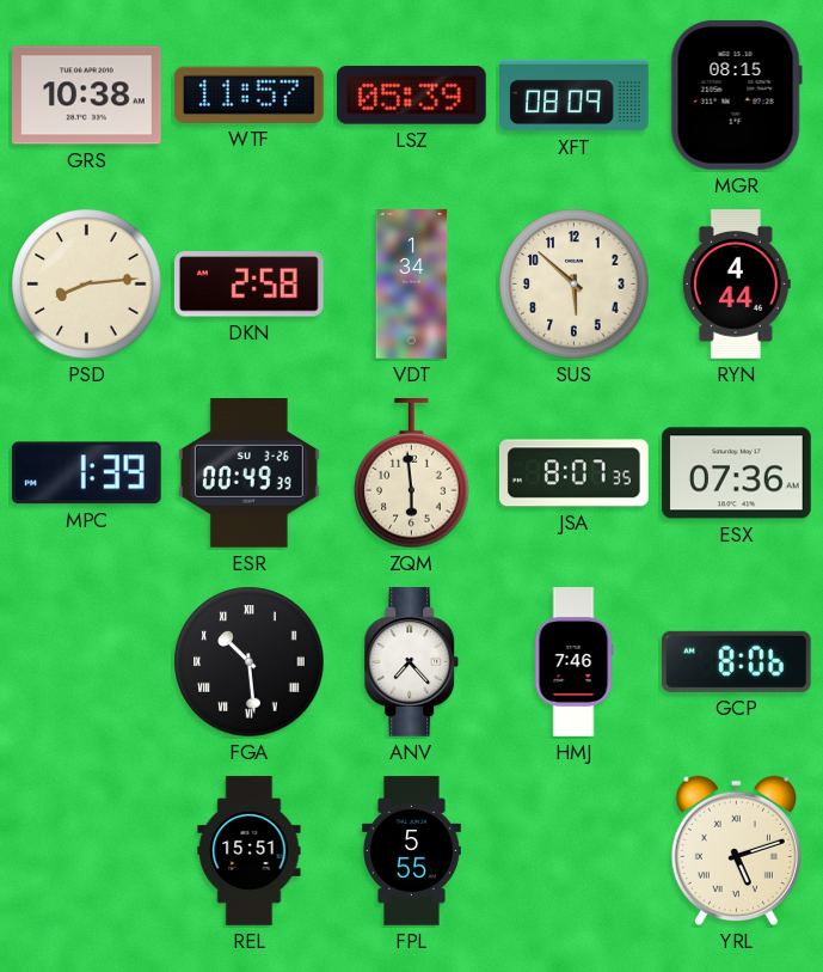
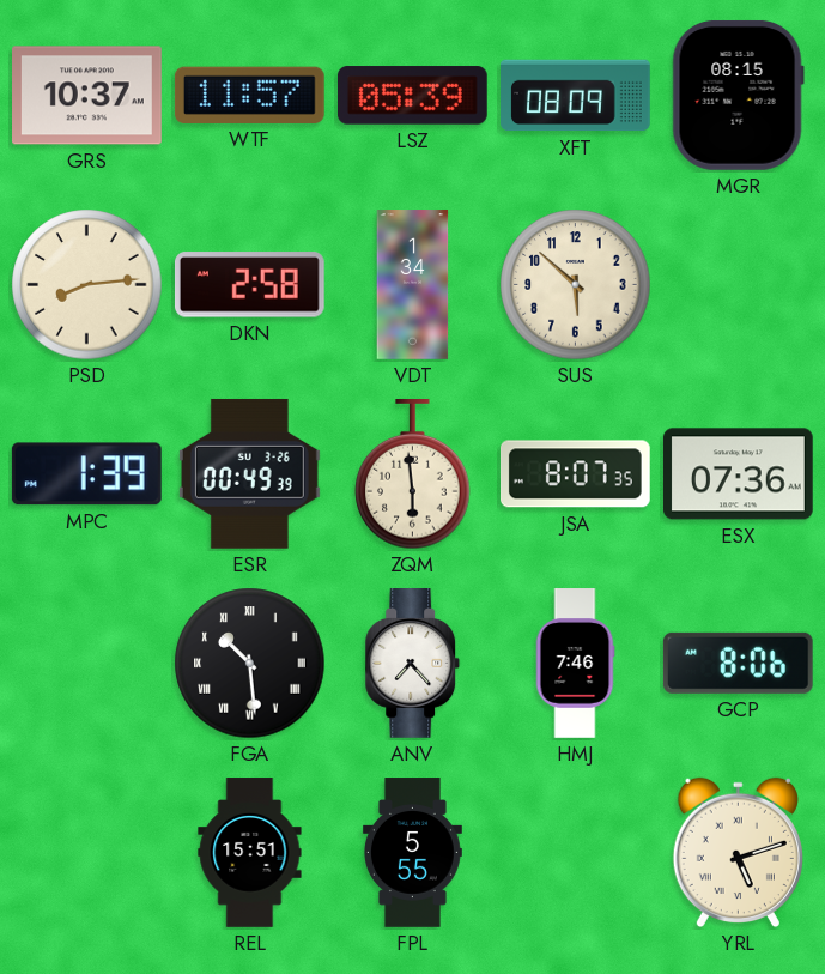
GRS: 10:38 -> 10:37
RYN: 4:44 -> none
